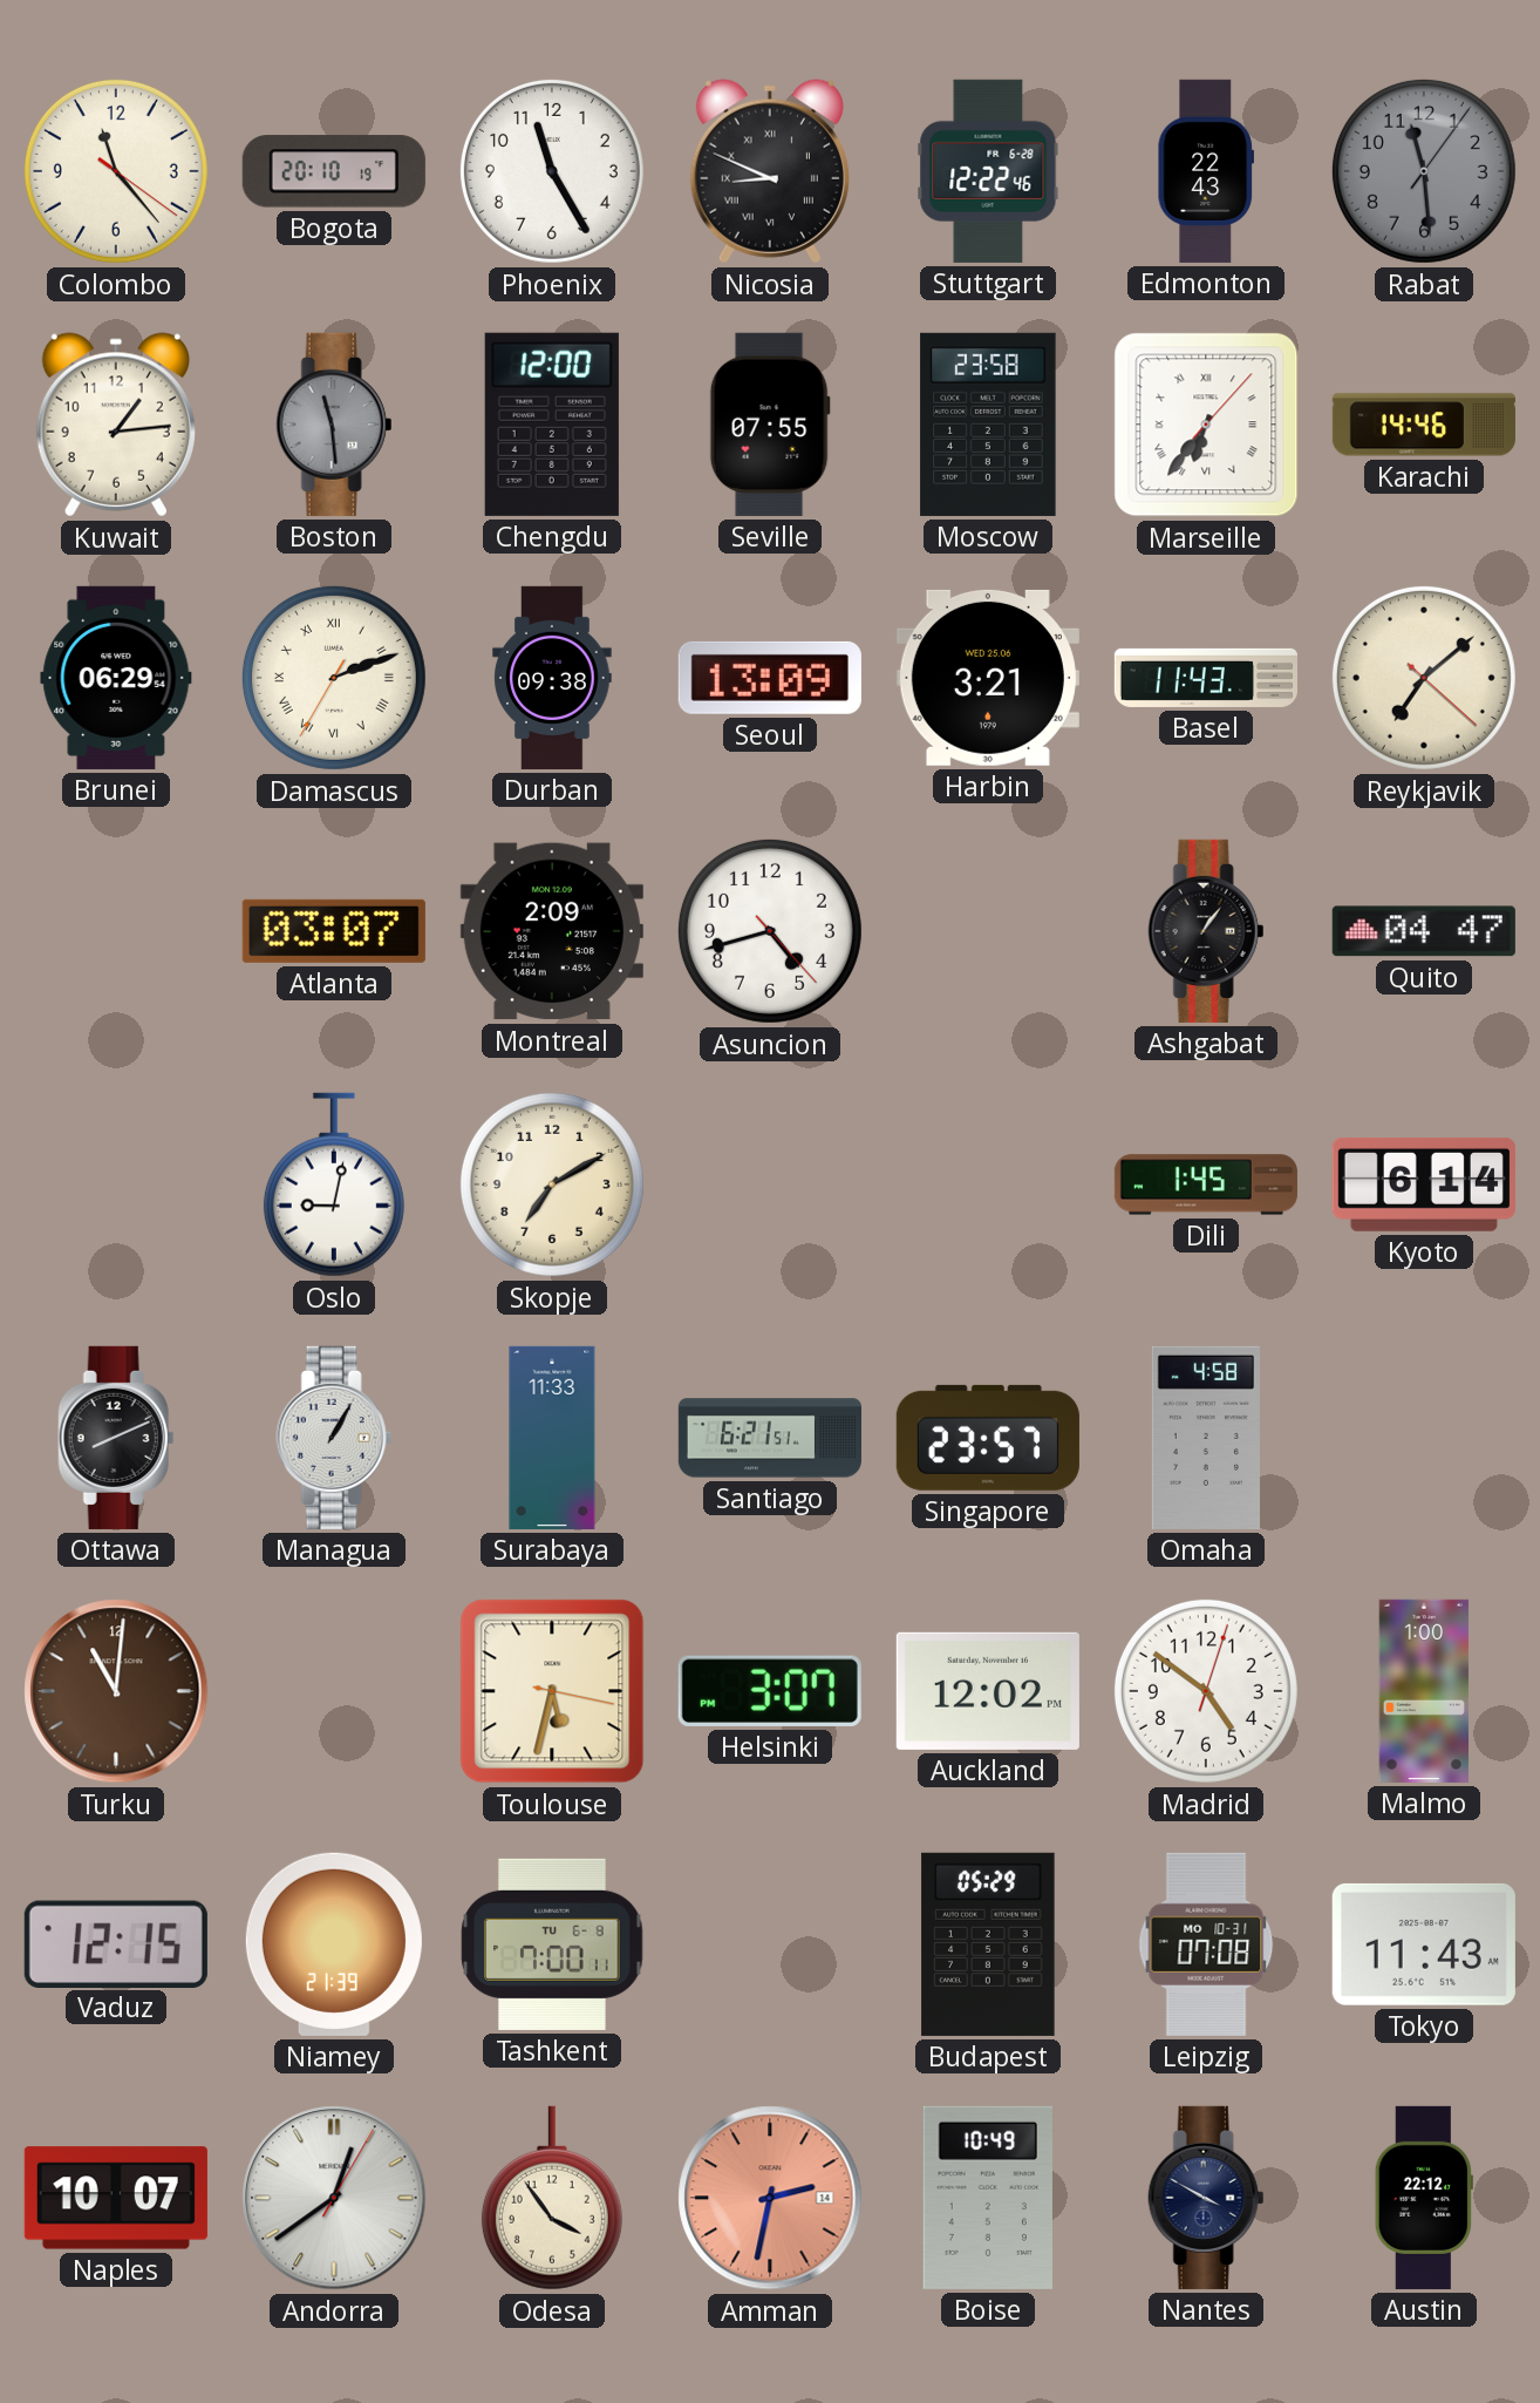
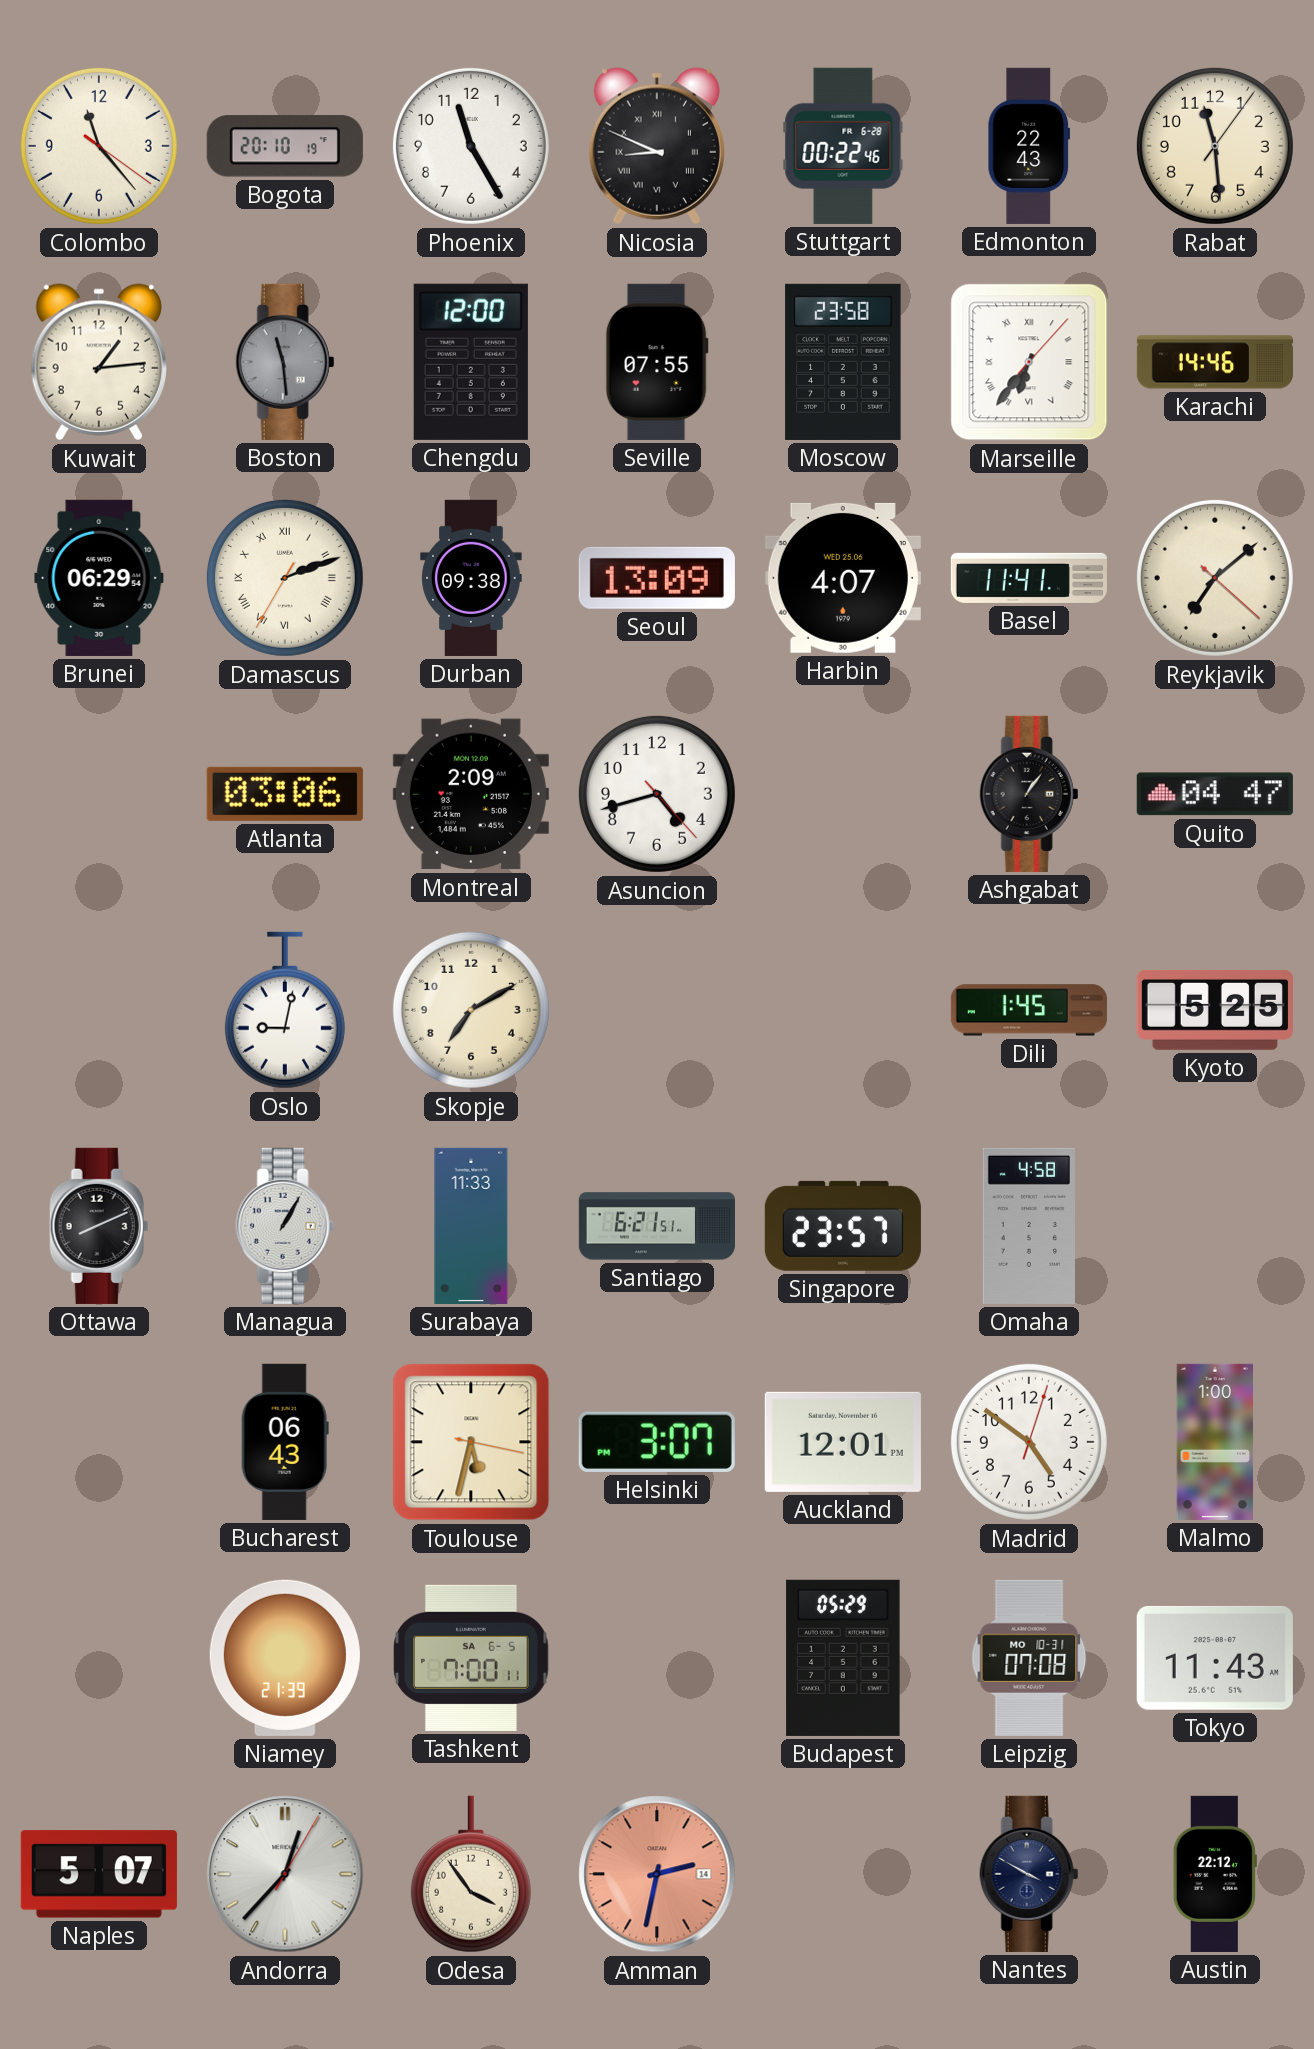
Stuttgart: 12:22 -> 00:22
Rabat dial: grey -> cream
Harbin: 3:21 -> 4:07
Basel: 11:43 -> 11:41
Atlanta: 03:07 -> 03:06
Kyoto: 6:14 -> 5:25
Turku: 11:01 -> none
Bucharest: none -> 06:43
Auckland: 12:02 -> 12:01
Vaduz: 12:15 -> none
Tashkent date: TU 6-8 -> SA 6-5
Naples: 10:07 -> 5:07
Andorra: 12:39 -> 12:37
Boise: 10:49 -> none
